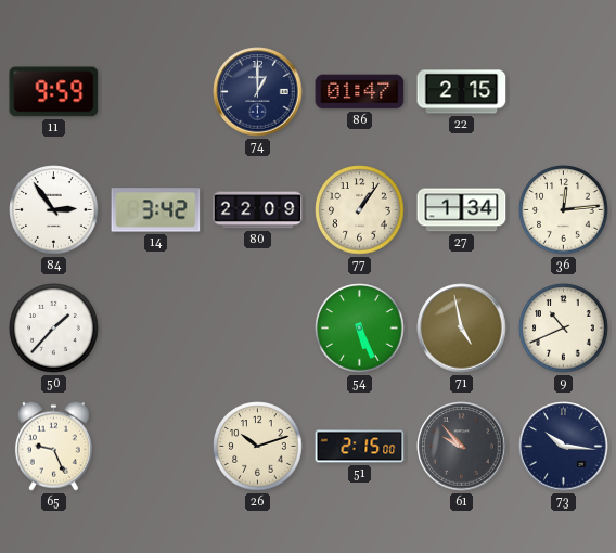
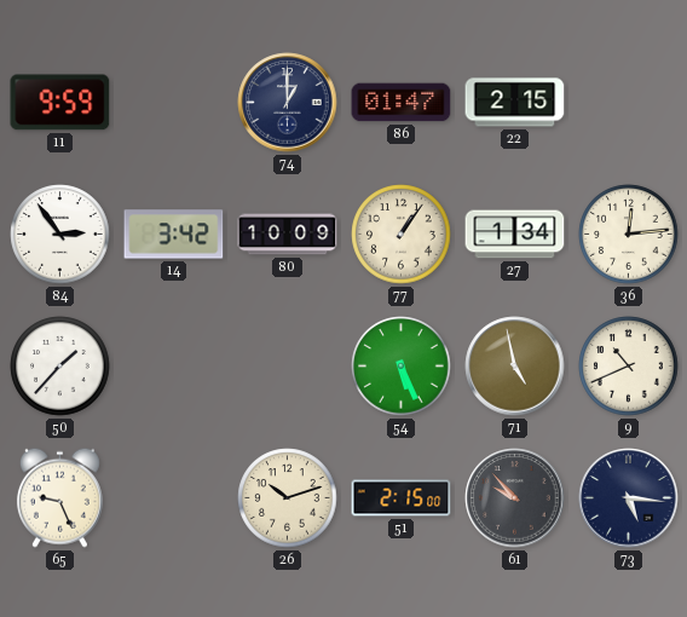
80: 22:09 -> 10:09
73: 10:16 -> 5:16
